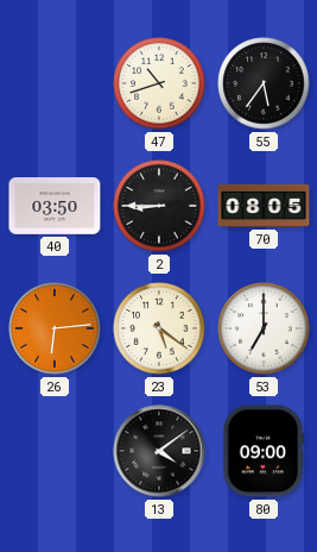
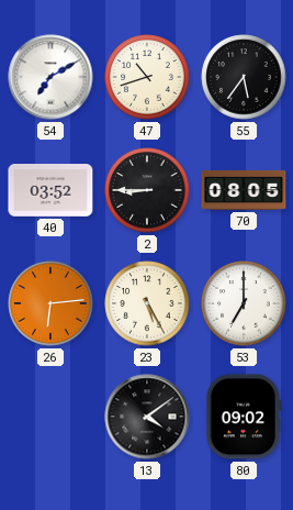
54: none -> 7:10
40: 03:50 -> 03:52
23: 5:21 -> 5:25
80: 09:00 -> 09:02
